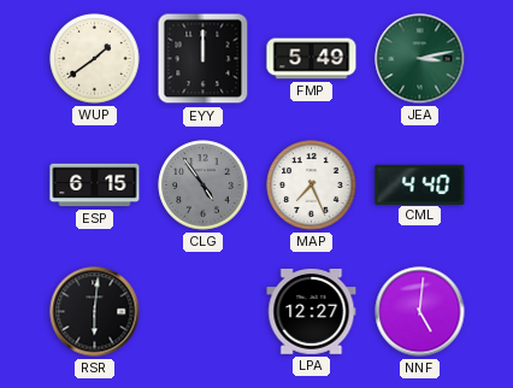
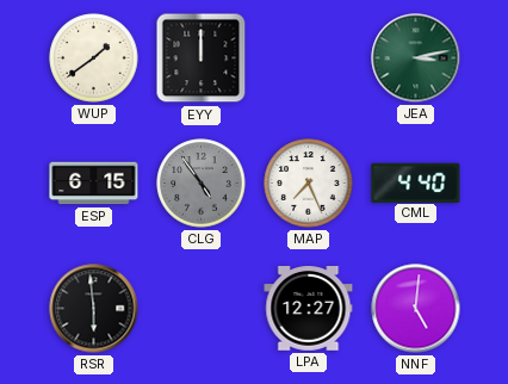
FMP: 5:49 -> none
RSR: 6:01 -> 5:59
